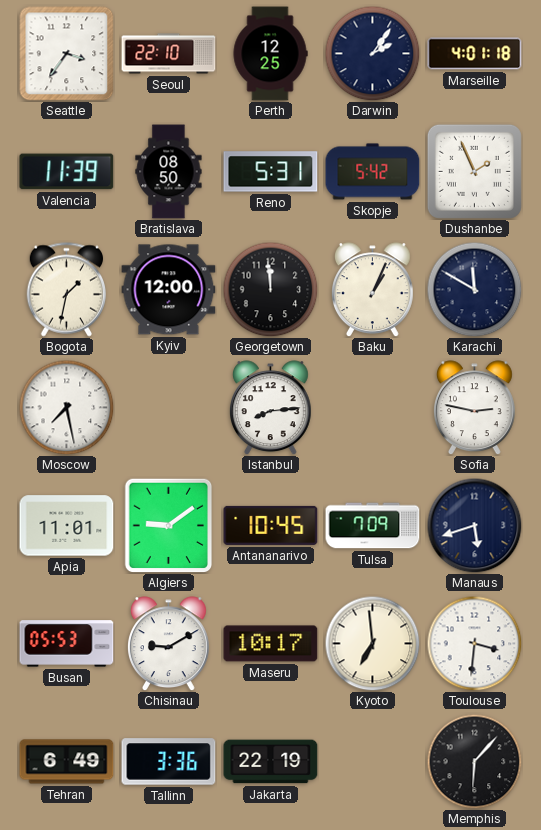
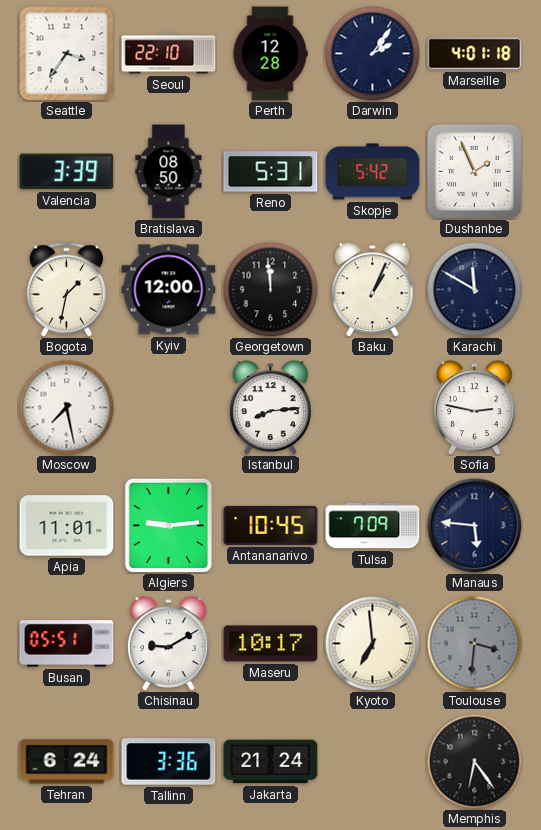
Perth: 12:25 -> 12:28
Valencia: 11:39 -> 3:39
Algiers: 9:09 -> 9:14
Manaus: 5:42 -> 5:46
Busan: 05:53 -> 05:51
Toulouse dial: white -> grey
Tehran: 6:49 -> 6:24
Jakarta: 22:19 -> 21:24
Memphis: 6:07 -> 6:24
